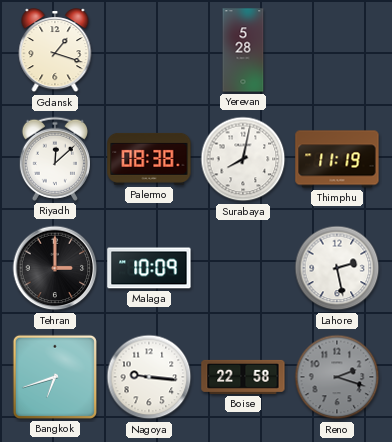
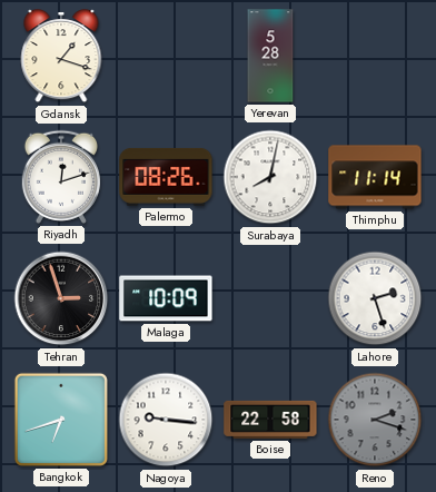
Riyadh: 12:08 -> 12:12
Palermo: 08:38 -> 08:26
Thimphu: 11:19 -> 11:14
Tehran: 3:00 -> 2:57
Lahore: 2:28 -> 2:27
